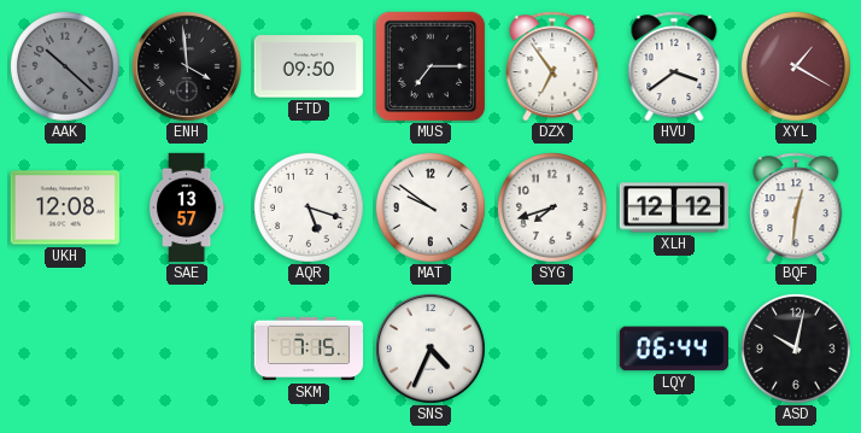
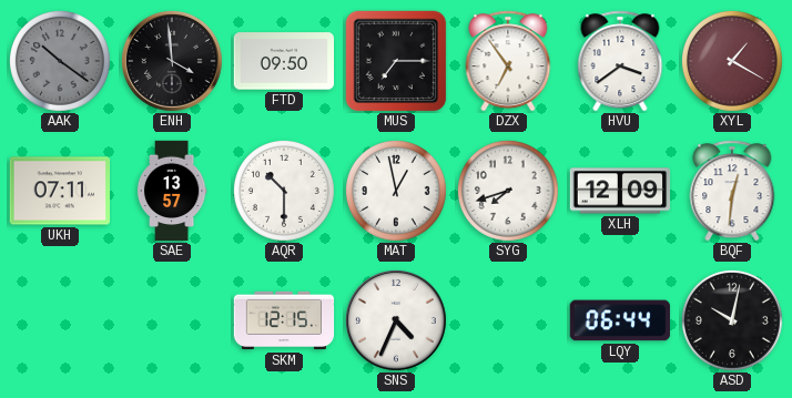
AAK: 10:22 -> 10:21
UKH: 12:08 -> 07:11
AQR: 5:18 -> 10:30
MAT: 9:51 -> 12:58
XLH: 12:12 -> 12:09
SKM: 7:15 -> 12:15
